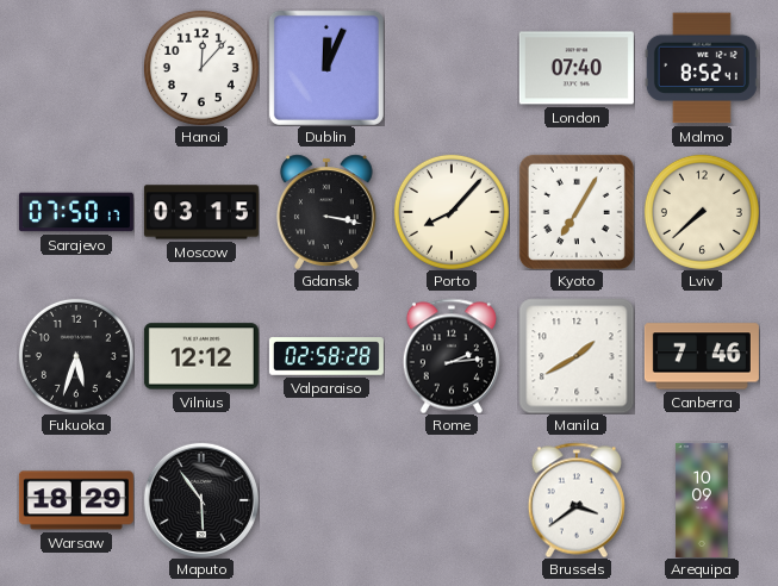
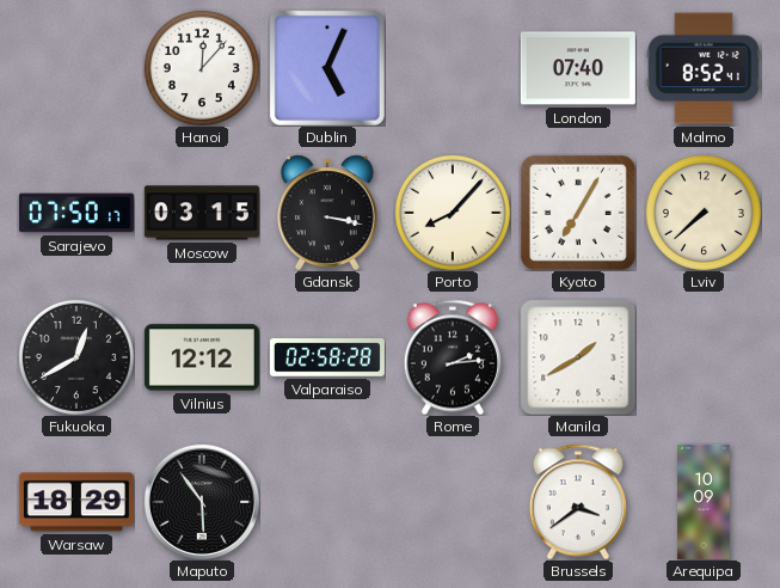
Dublin: 12:04 -> 5:04
Fukuoka: 5:33 -> 12:40
Canberra: 7:46 -> none
